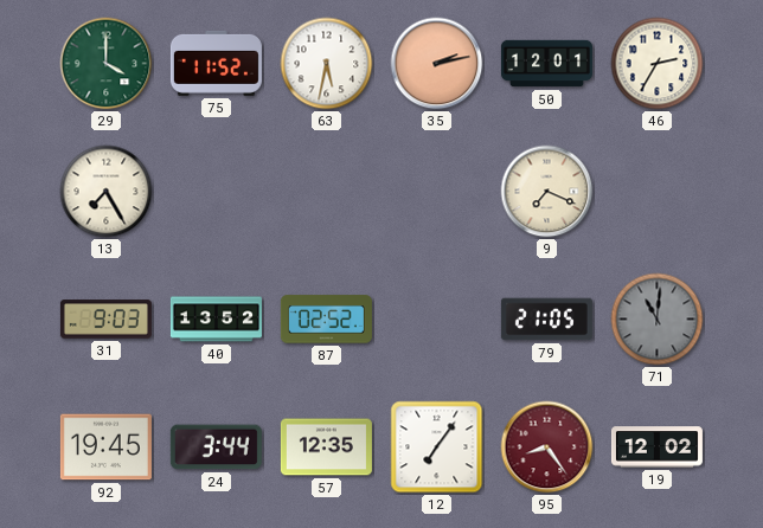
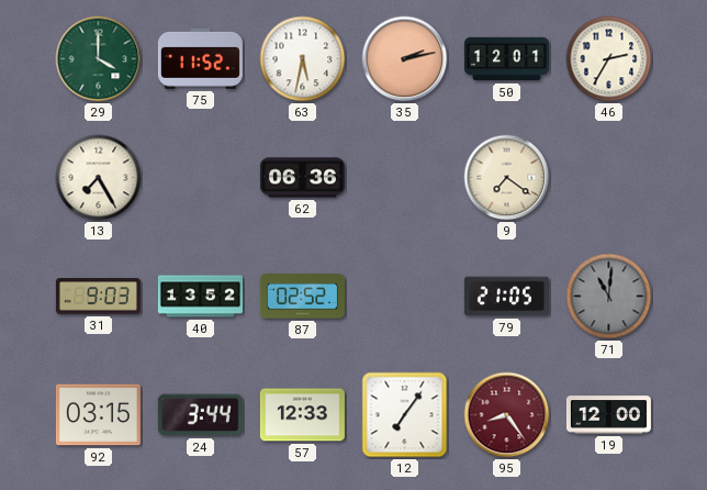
62: none -> 06:36
9: 7:19 -> 7:21
92: 19:45 -> 03:15
57: 12:35 -> 12:33
19: 12:02 -> 12:00
